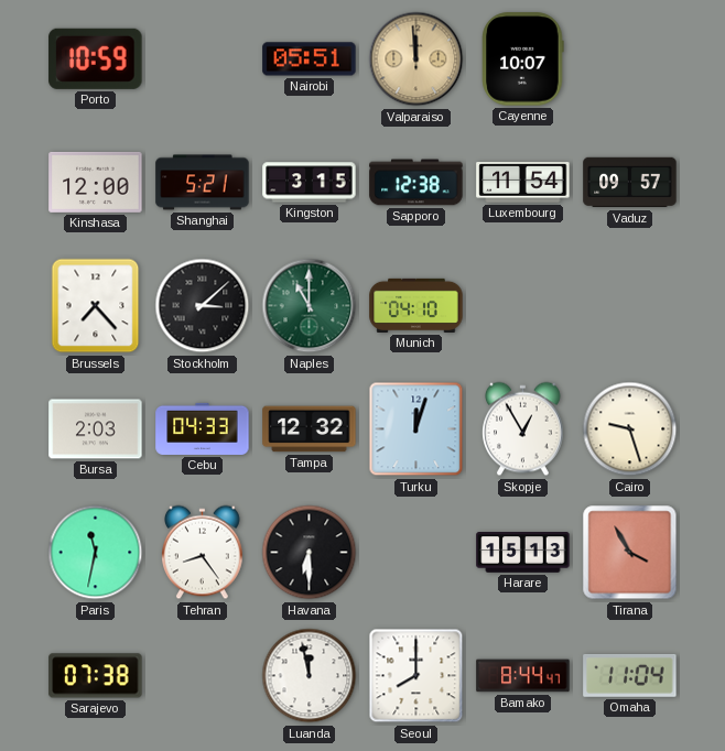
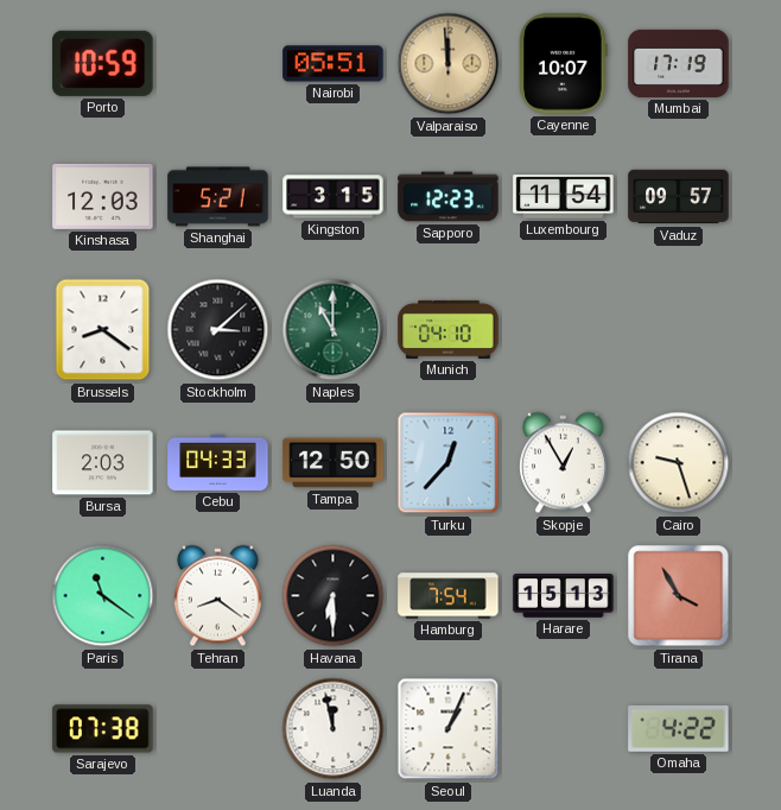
Mumbai: none -> 17:19
Kinshasa: 12:00 -> 12:03
Sapporo: 12:38 -> 12:23
Brussels: 7:23 -> 8:21
Tampa: 12:32 -> 12:50
Turku: 12:03 -> 12:37
Paris: 11:32 -> 11:21
Tehran: 8:24 -> 8:21
Hamburg: none -> 7:54
Seoul: 8:00 -> 1:04
Bamako: 8:44 -> none
Omaha: 11:04 -> 4:22
